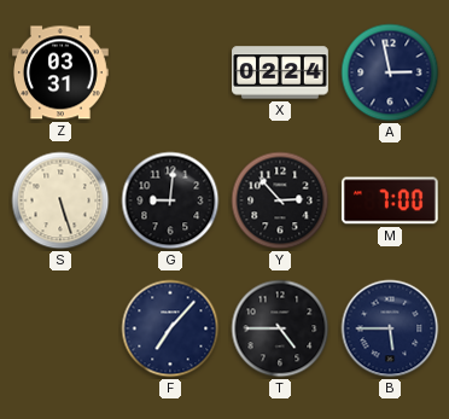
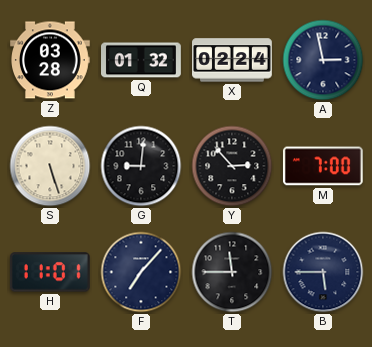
Z: 03:31 -> 03:28
Q: none -> 01:32
H: none -> 11:01
T: 4:45 -> 11:45
